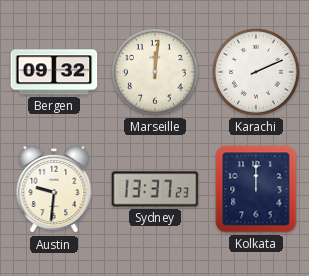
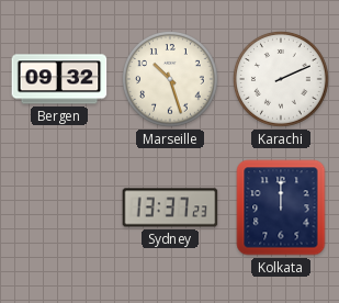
Marseille: 12:01 -> 10:27
Austin: 9:31 -> none
